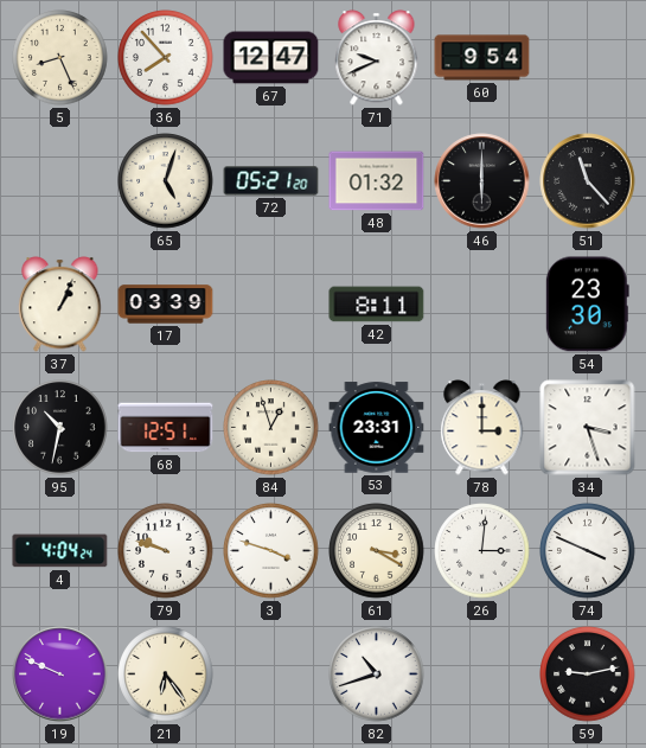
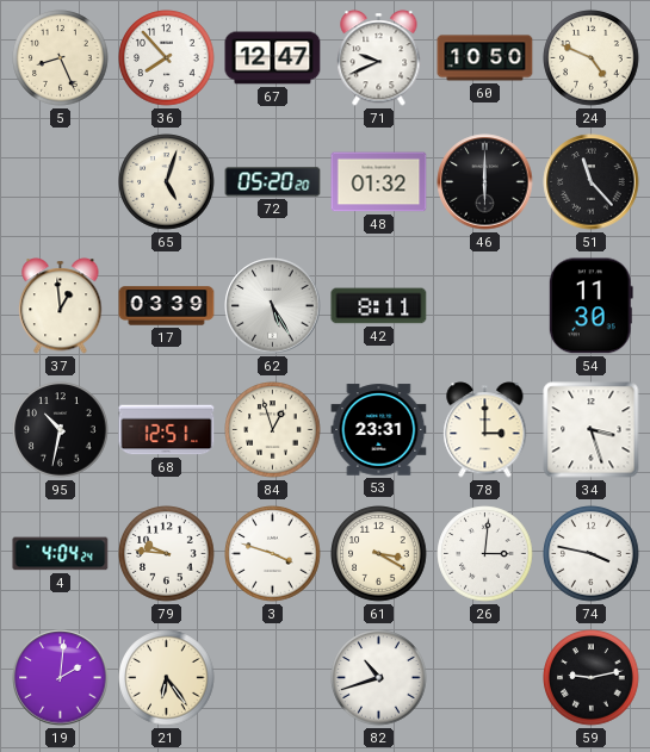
60: 9:54 -> 10:50
24: none -> 4:49
72: 05:21 -> 05:20
37: 1:04 -> 12:59
62: none -> 5:25
54: 23:30 -> 11:30
79: 9:48 -> 9:46
74: 3:49 -> 3:47
19: 9:49 -> 2:01
